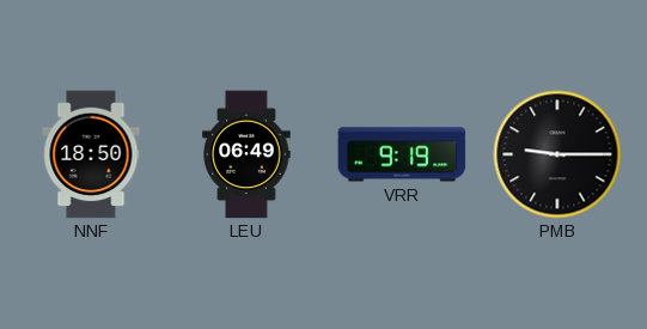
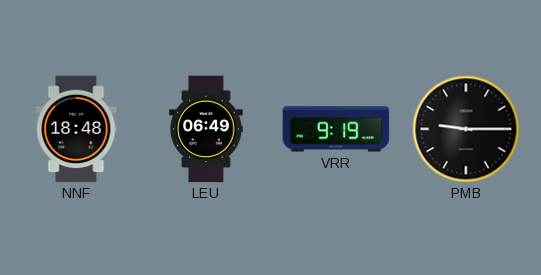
NNF: 18:50 -> 18:48
